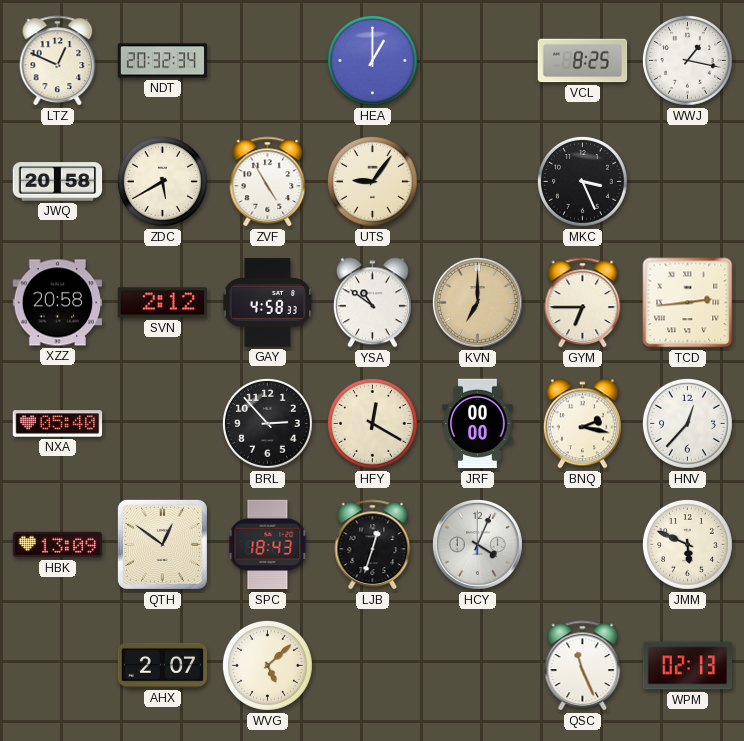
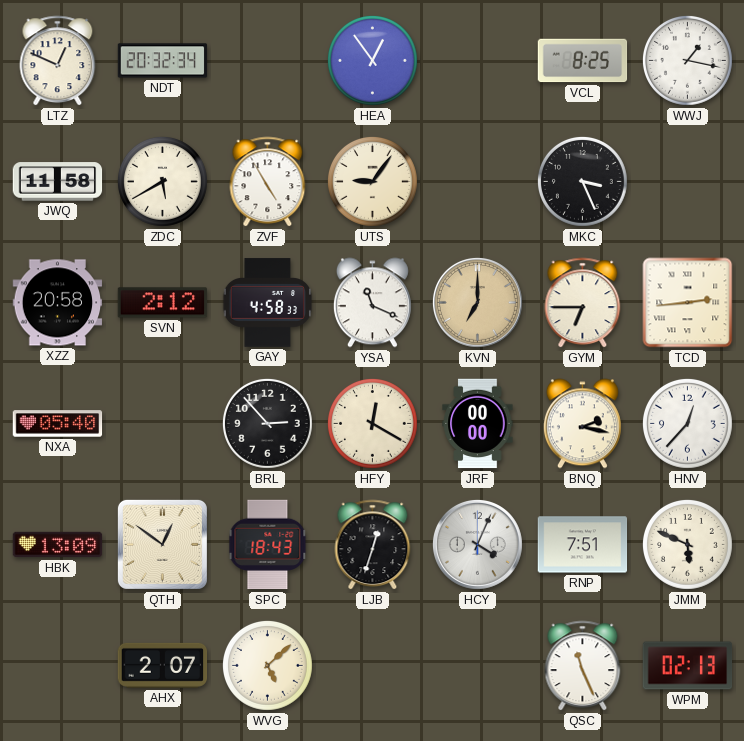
HEA: 1:00 -> 12:54
JWQ: 20:58 -> 11:58
YSA: 10:51 -> 11:19
RNP: none -> 7:51
